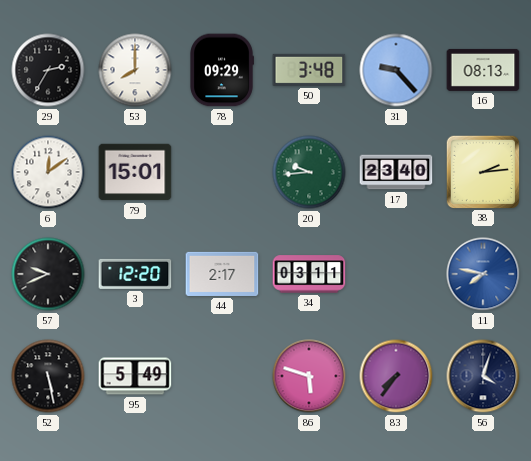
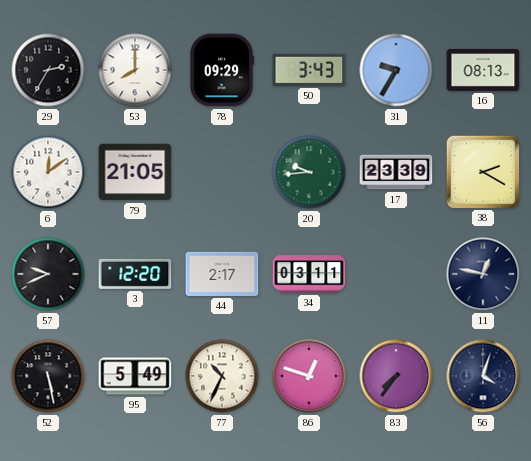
50: 3:48 -> 3:43
31: 9:23 -> 9:35
79: 15:01 -> 21:05
17: 23:40 -> 23:39
38: 2:14 -> 2:20
11: 7:47 -> 12:47
11 dial: blue -> navy
77: none -> 10:34
86: 5:48 -> 12:48
